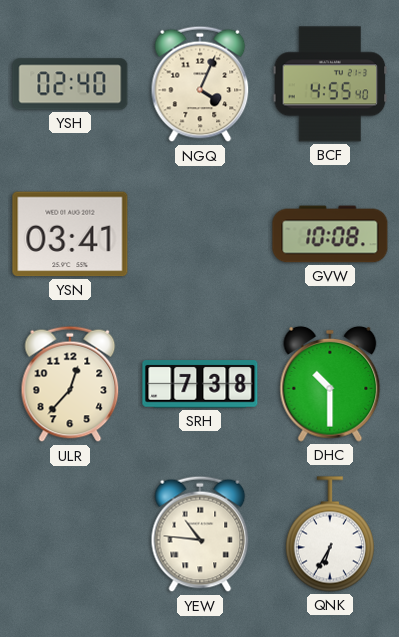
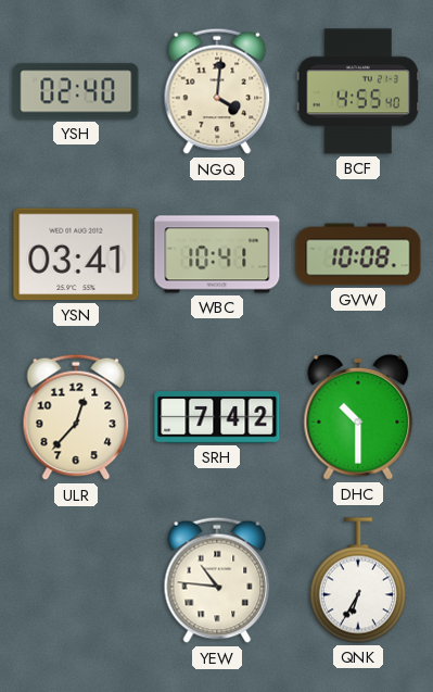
NGQ: 4:04 -> 4:01
WBC: none -> 10:41
SRH: 7:38 -> 7:42
